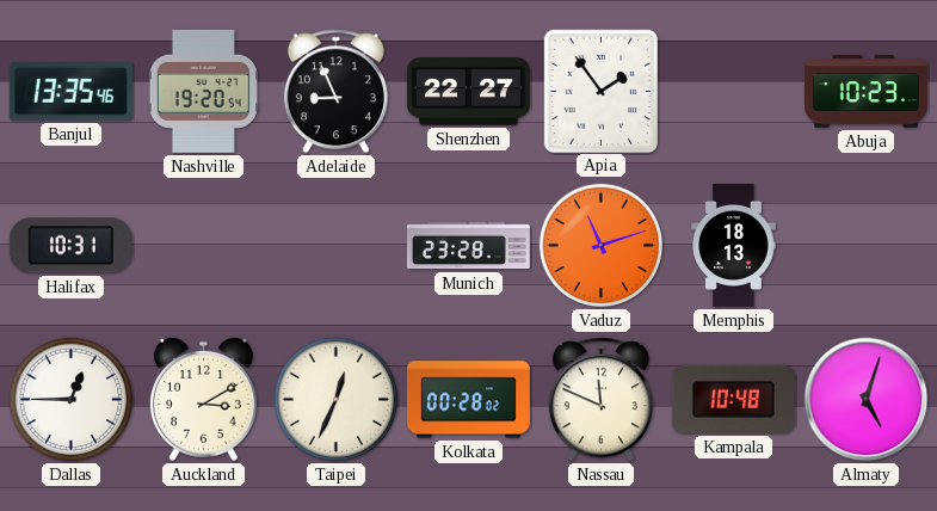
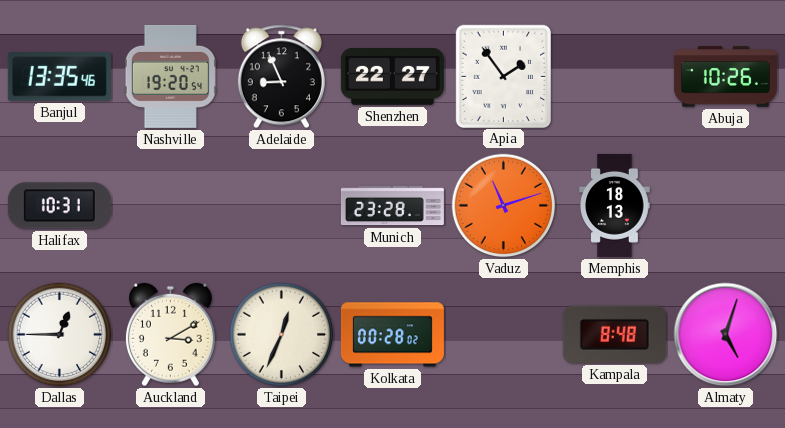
Abuja: 10:23 -> 10:26
Nassau: 11:49 -> none
Kampala: 10:48 -> 8:48
